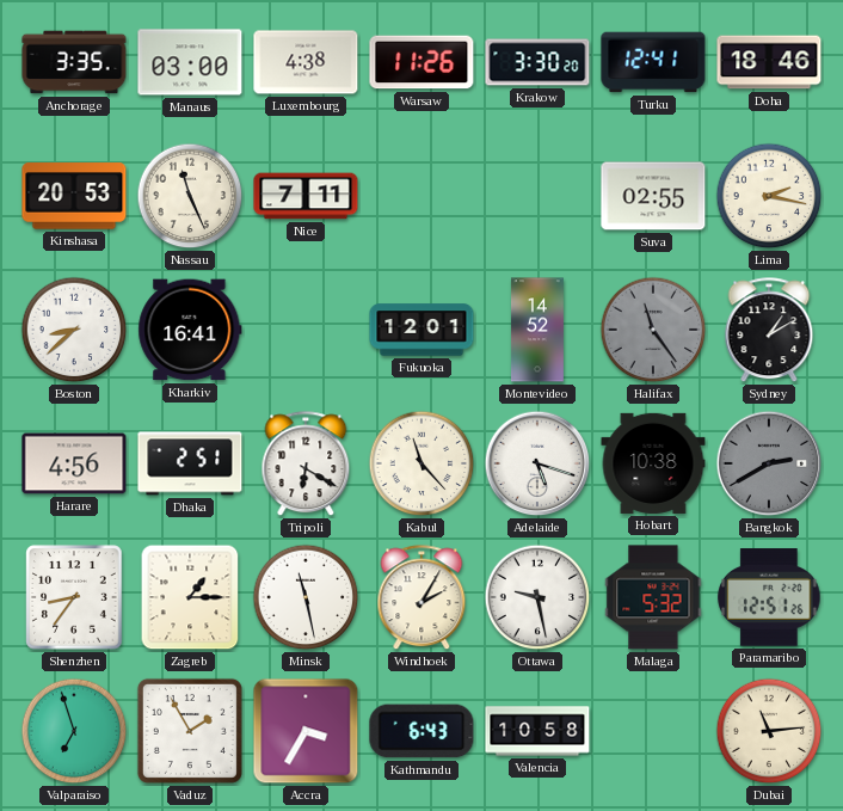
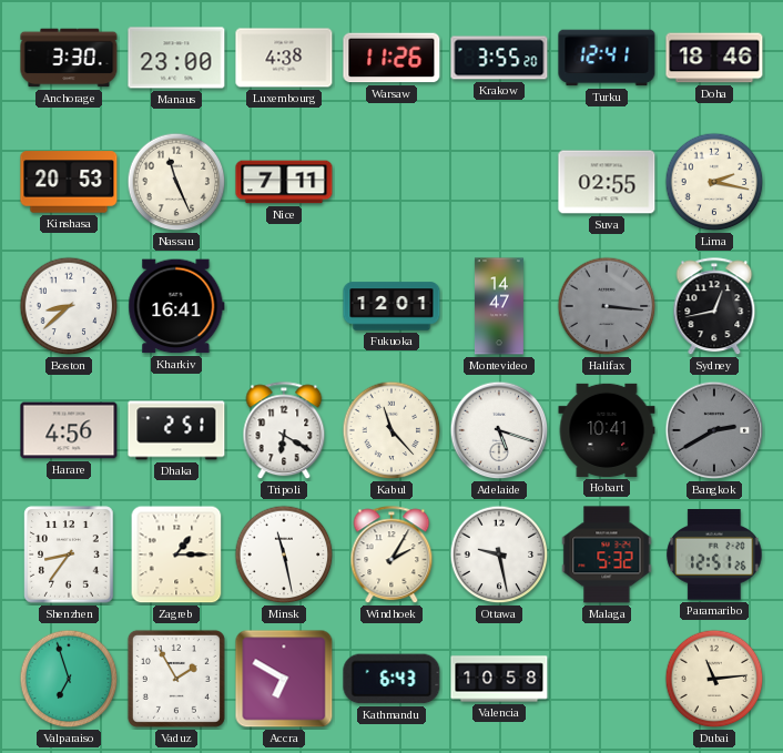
Anchorage: 3:35 -> 3:30
Manaus: 03:00 -> 23:00
Krakow: 3:30 -> 3:55
Montevideo: 14:52 -> 14:47
Halifax: 11:24 -> 3:16
Sydney: 1:10 -> 12:43
Hobart: 10:38 -> 10:41
Accra: 3:35 -> 6:50
